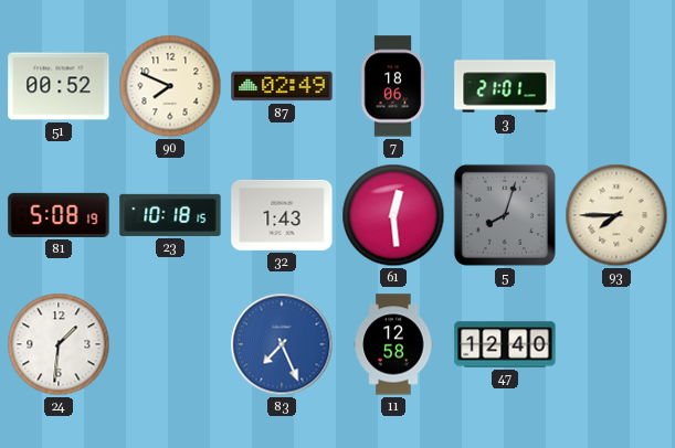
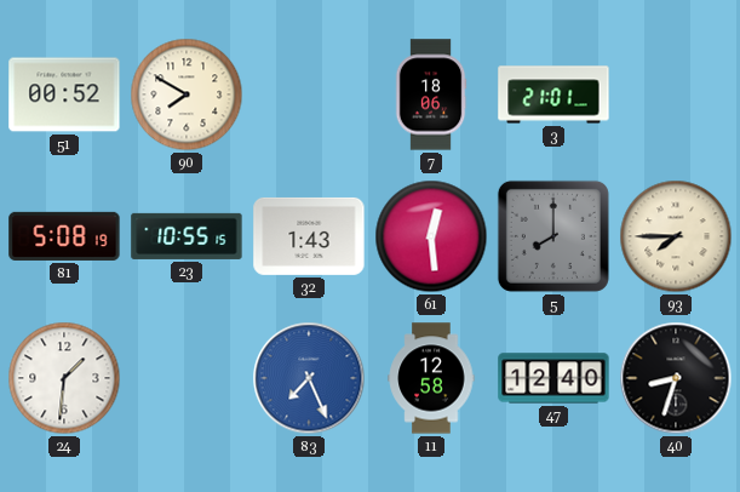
90: 7:49 -> 7:50
87: 02:49 -> none
23: 10:18 -> 10:55
5: 8:03 -> 8:00
40: none -> 8:33
